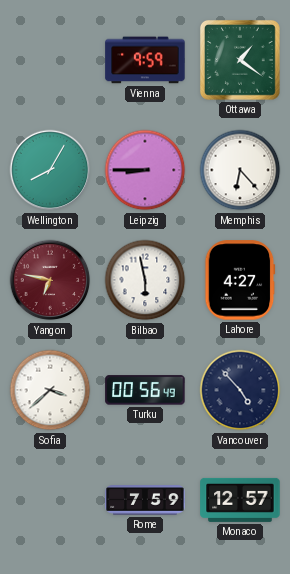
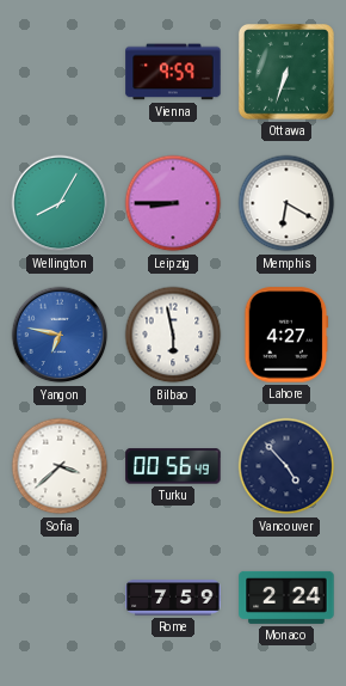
Ottawa: 1:21 -> 6:33
Memphis: 6:23 -> 6:20
Yangon dial: burgundy -> blue
Monaco: 12:57 -> 2:24
